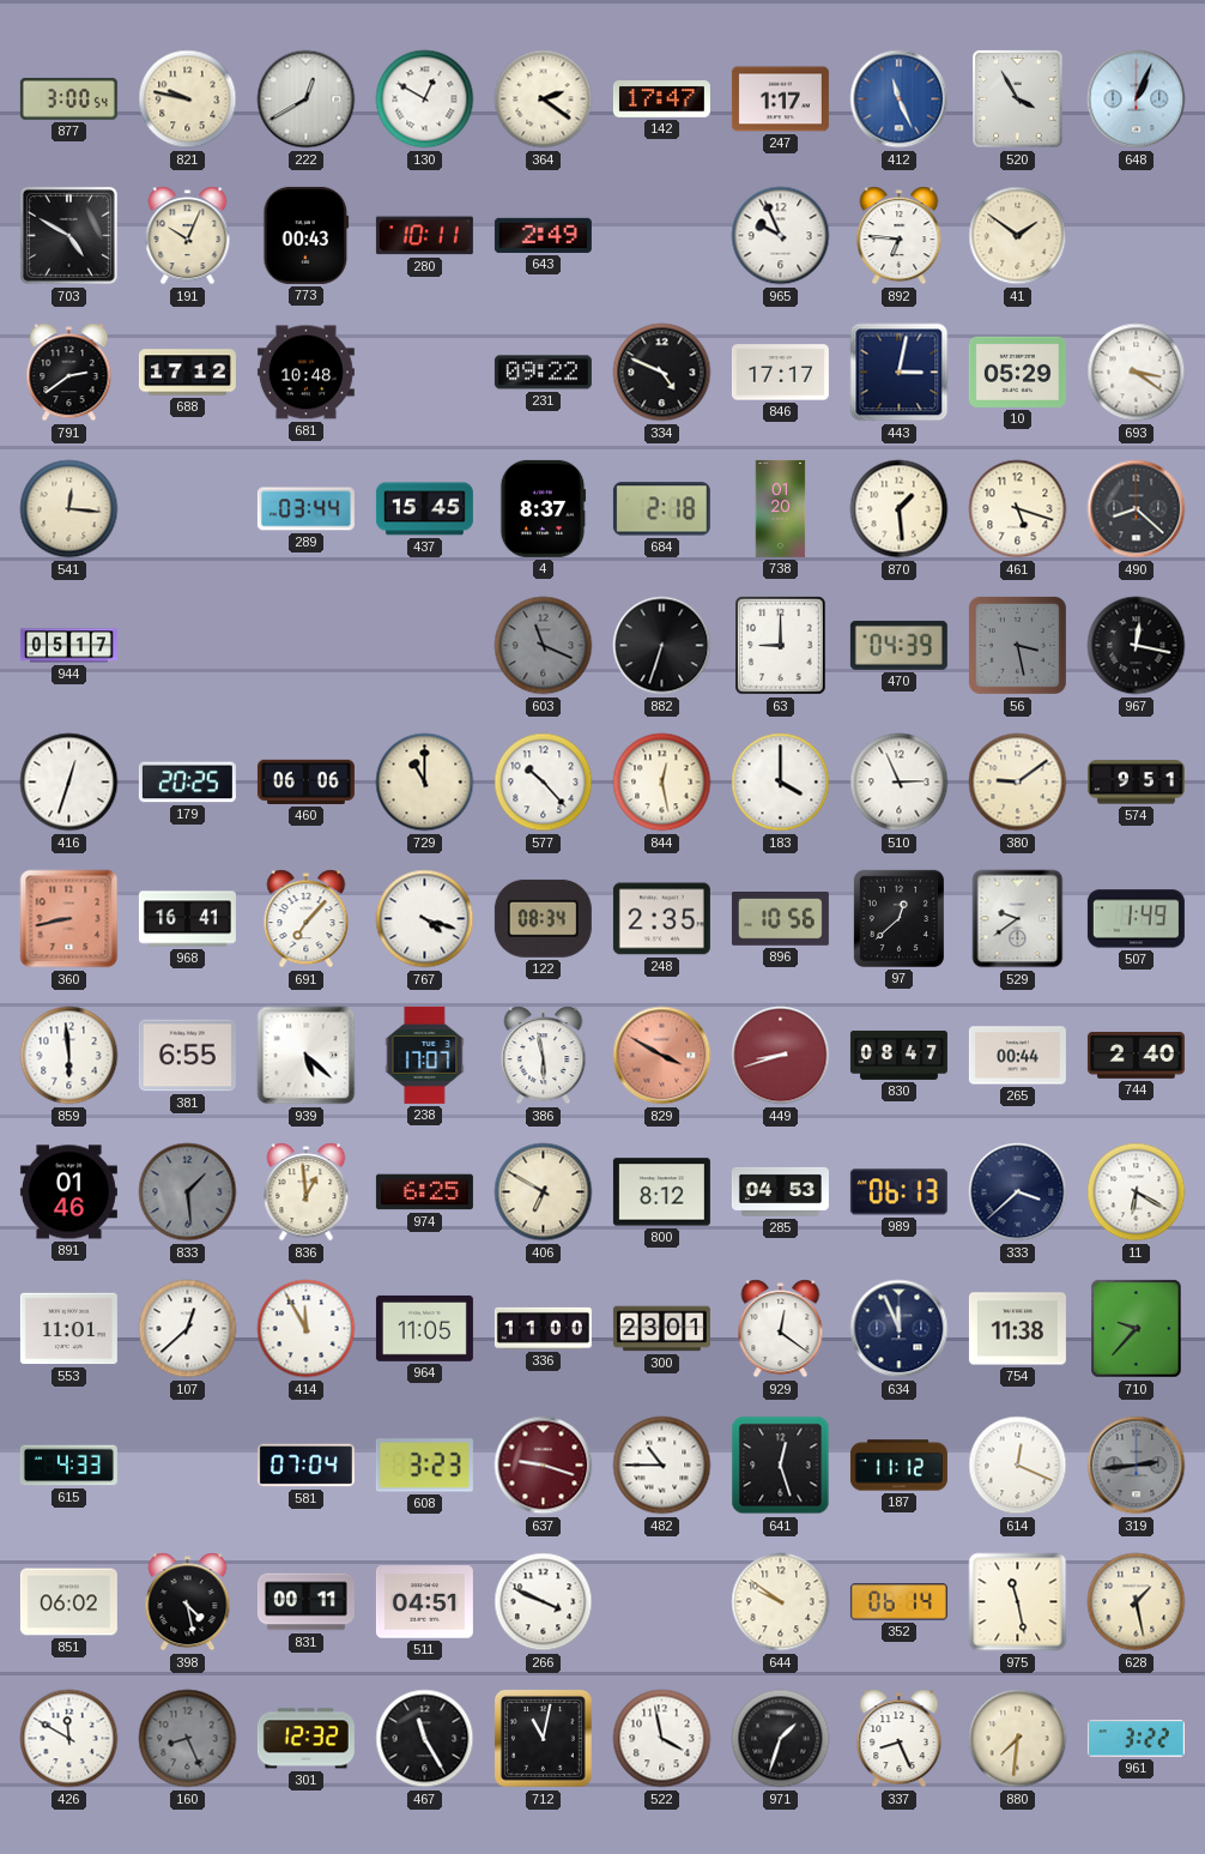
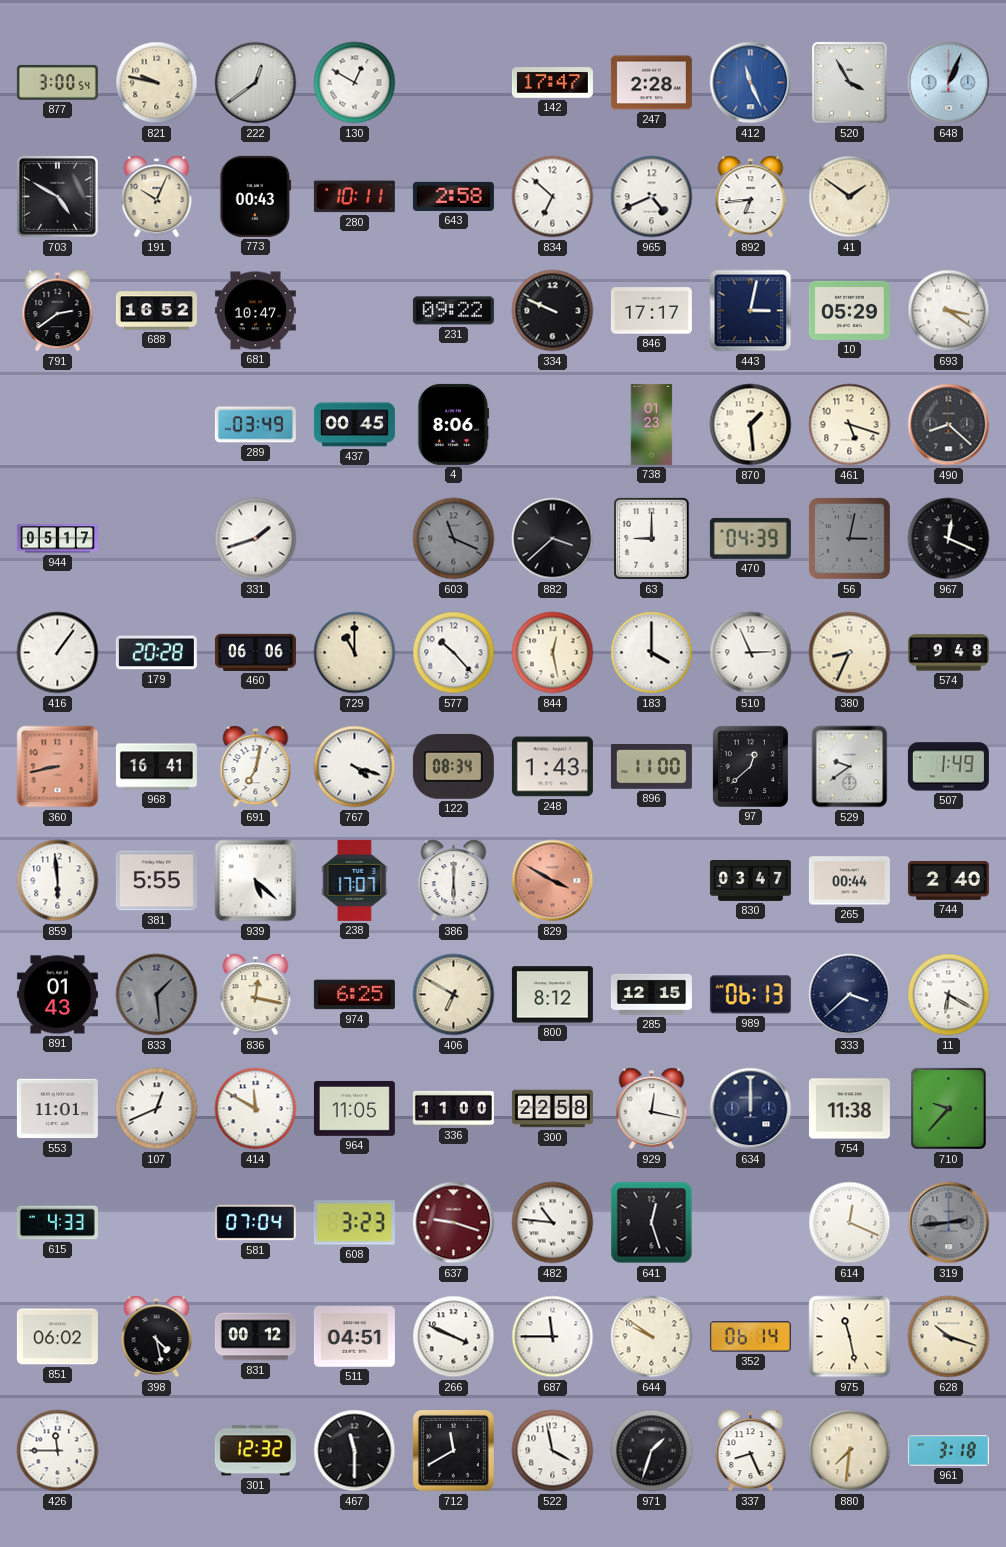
222: 12:40 -> 12:39
364: 2:21 -> none
247: 1:17 -> 2:28
643: 2:49 -> 2:58
834: none -> 6:52
965: 9:56 -> 4:41
892: 6:46 -> 6:44
688: 17:12 -> 16:52
681: 10:48 -> 10:47
334: 4:49 -> 9:49
541: 12:16 -> none
289: 03:44 -> 03:49
437: 15:45 -> 00:45
4: 8:37 -> 8:06
684: 2:18 -> none
738: 01:20 -> 01:23
331: none -> 1:42
882: 6:33 -> 3:38
56: 3:28 -> 3:02
967: 12:17 -> 12:19
416: 12:33 -> 1:06
179: 20:25 -> 20:28
380: 9:09 -> 8:34
574: 9:51 -> 9:48
691: 7:07 -> 7:02
248: 2:35 -> 1:43
896: 10:56 -> 11:00
381: 6:55 -> 5:55
386: 5:58 -> 6:00
449: 8:42 -> none
830: 08:47 -> 03:47
891: 01:46 -> 01:43
836: 12:59 -> 12:17
285: 04:53 -> 12:15
107: 12:38 -> 12:41
414: 11:55 -> 11:50
300: 23:01 -> 22:58
929: 12:21 -> 12:17
634: 11:56 -> 12:00
482: 10:45 -> 10:46
187: 11:12 -> none
831: 00:11 -> 00:12
687: none -> 11:45
628: 1:28 -> 10:18
426: 11:50 -> 11:45
160: 8:26 -> none
467: 11:25 -> 11:30
712: 11:02 -> 11:40
961: 3:22 -> 3:18
